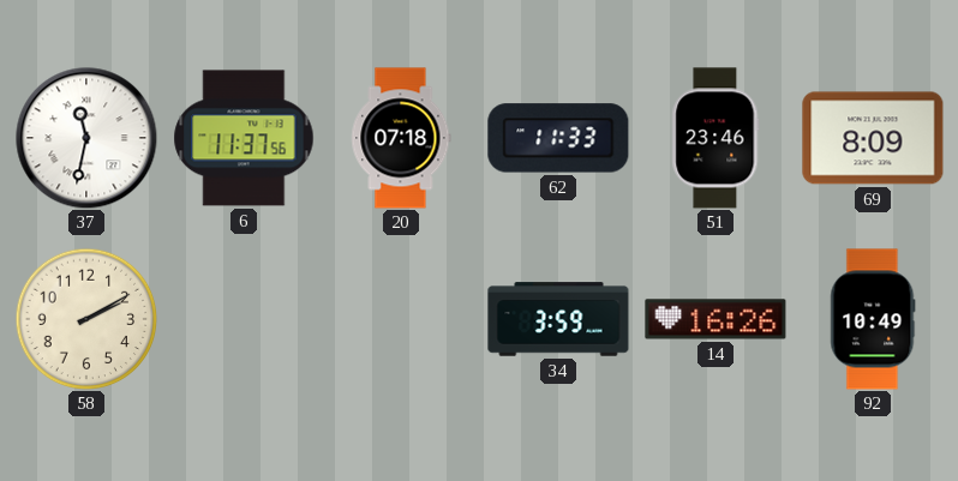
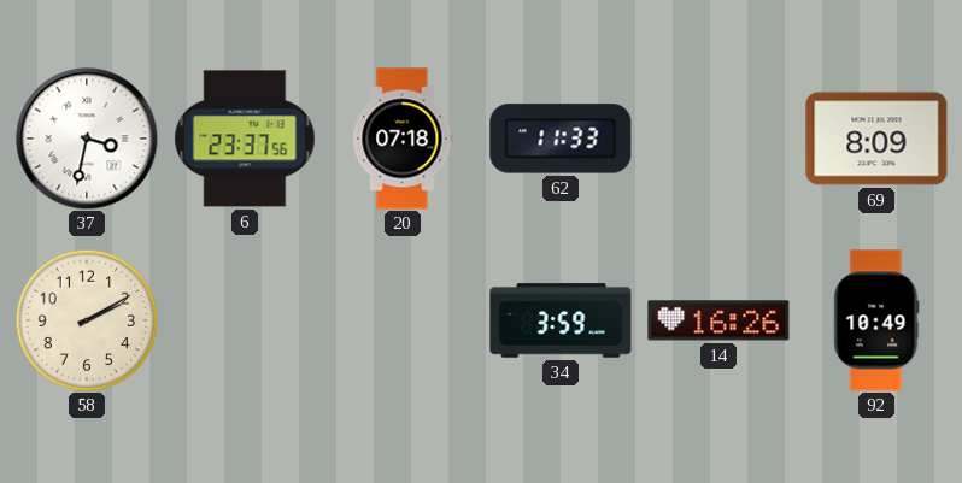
37: 11:32 -> 3:32
6: 11:37 -> 23:37
51: 23:46 -> none
